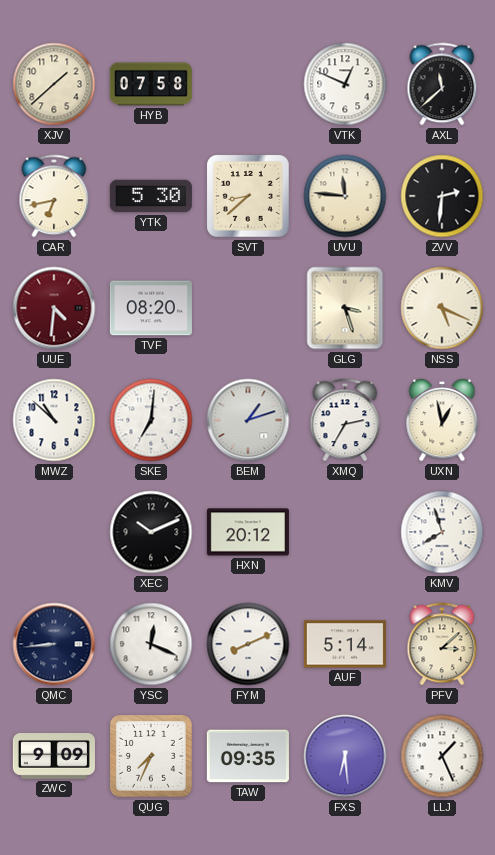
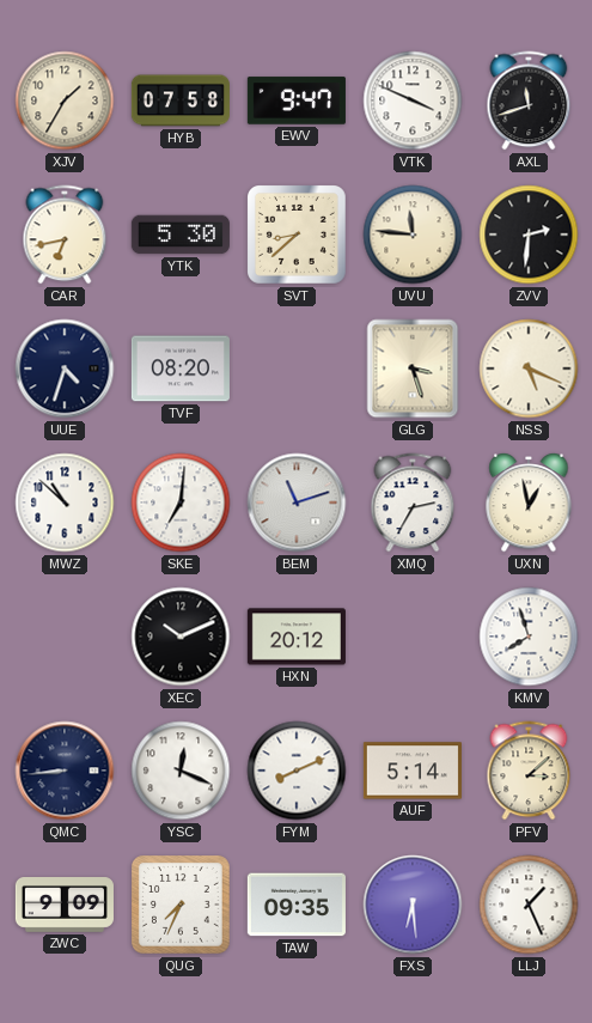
XJV: 1:38 -> 1:35
EWV: none -> 9:47
VTK: 12:49 -> 3:49
AXL: 11:38 -> 11:42
UUE: 4:31 -> 4:33
UUE dial: burgundy -> navy
BEM: 1:12 -> 11:12
